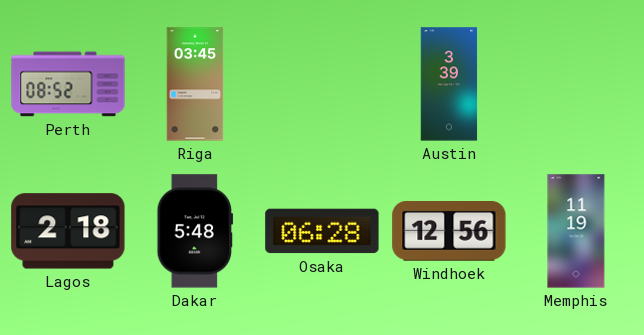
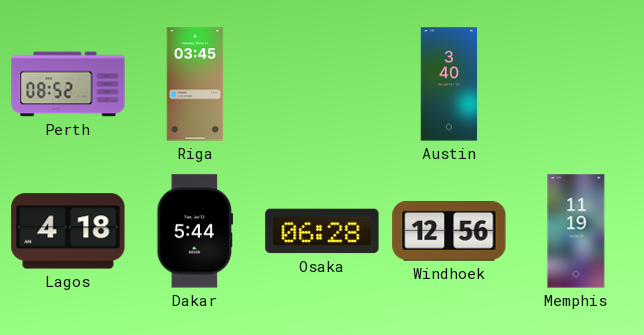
Austin: 3:39 -> 3:40
Lagos: 2:18 -> 4:18
Dakar: 5:48 -> 5:44
